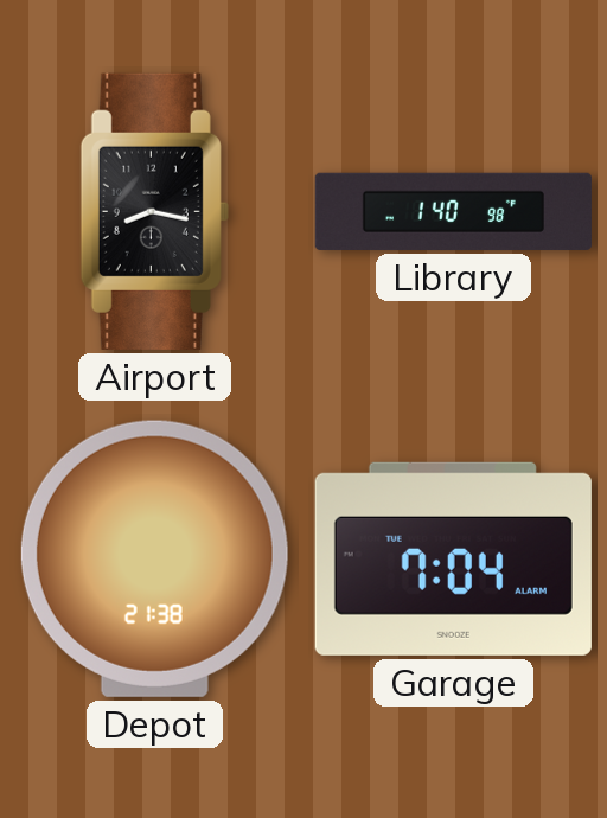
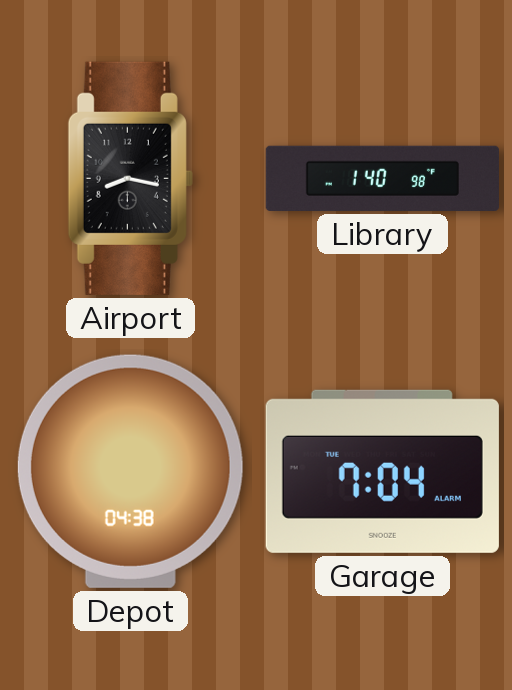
Depot: 21:38 -> 04:38
